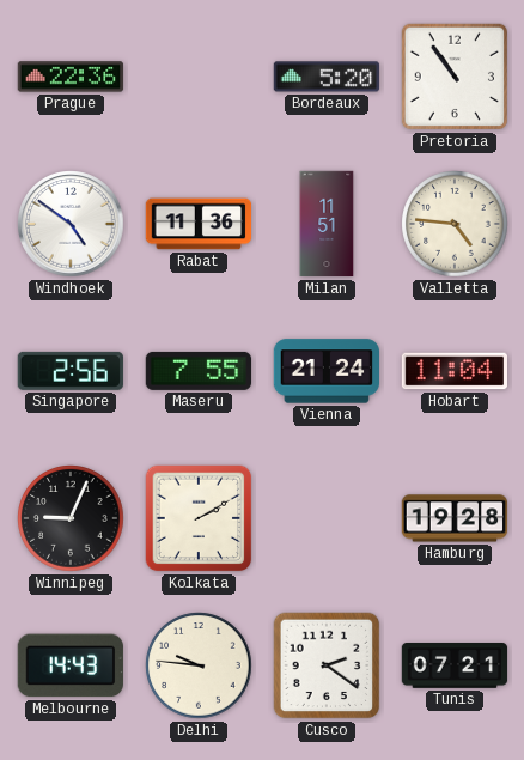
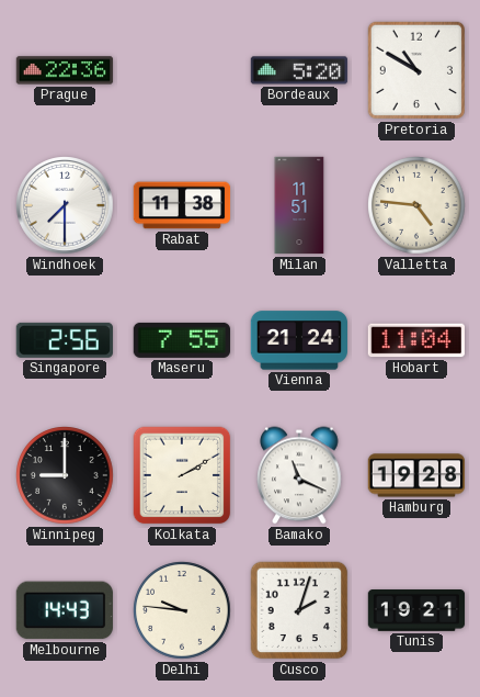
Pretoria: 10:54 -> 10:50
Windhoek: 4:51 -> 7:30
Rabat: 11:36 -> 11:38
Winnipeg: 9:04 -> 9:00
Bamako: none -> 11:19
Cusco: 2:21 -> 2:03
Tunis: 07:21 -> 19:21
